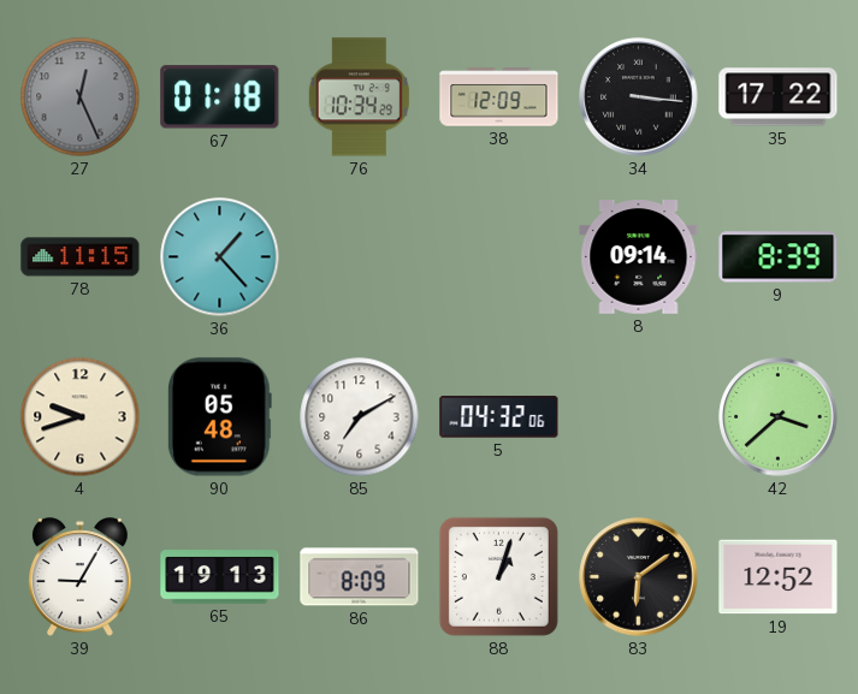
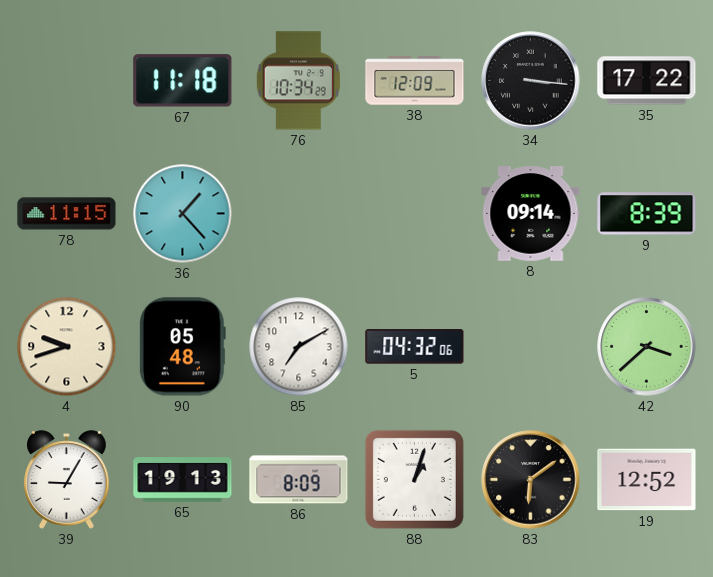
27: 12:26 -> none
67: 01:18 -> 11:18
